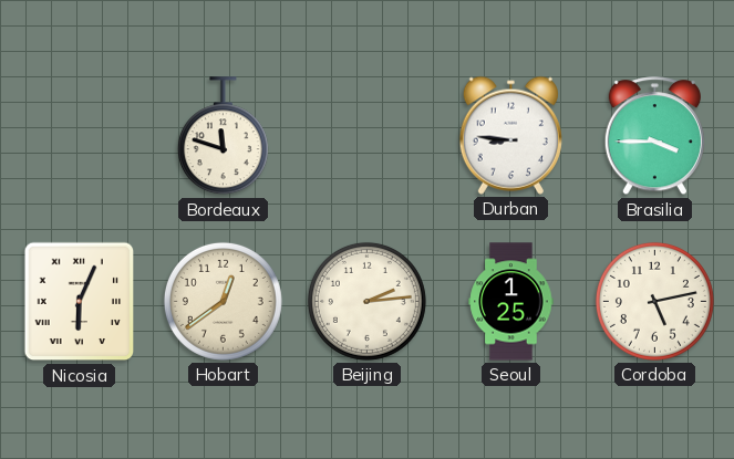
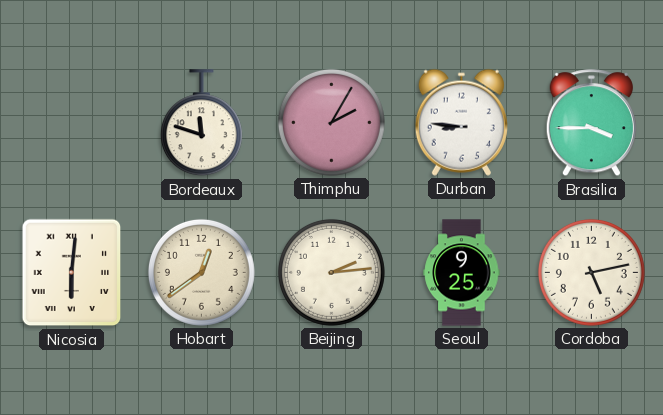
Thimphu: none -> 2:05
Nicosia: 6:04 -> 6:01
Seoul: 1:25 -> 9:25
